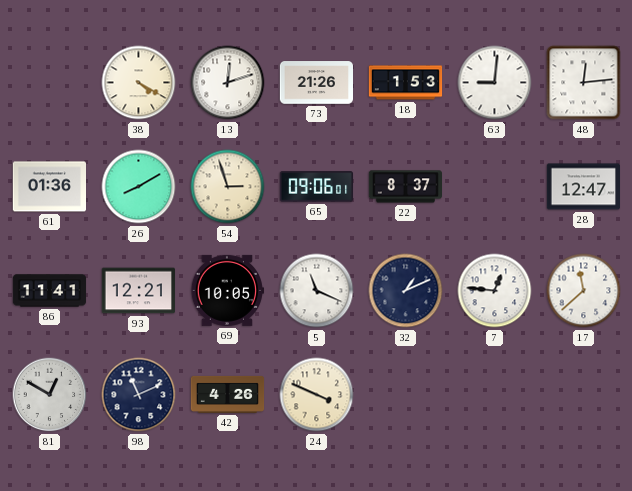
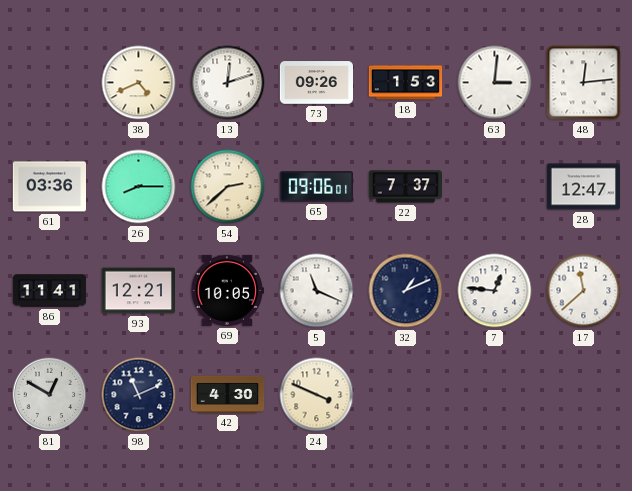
38: 4:20 -> 4:41
73: 21:26 -> 09:26
63: 9:01 -> 3:01
61: 01:36 -> 03:36
26: 8:10 -> 8:15
54: 2:57 -> 2:38
22: 8:37 -> 7:37
42: 4:26 -> 4:30
